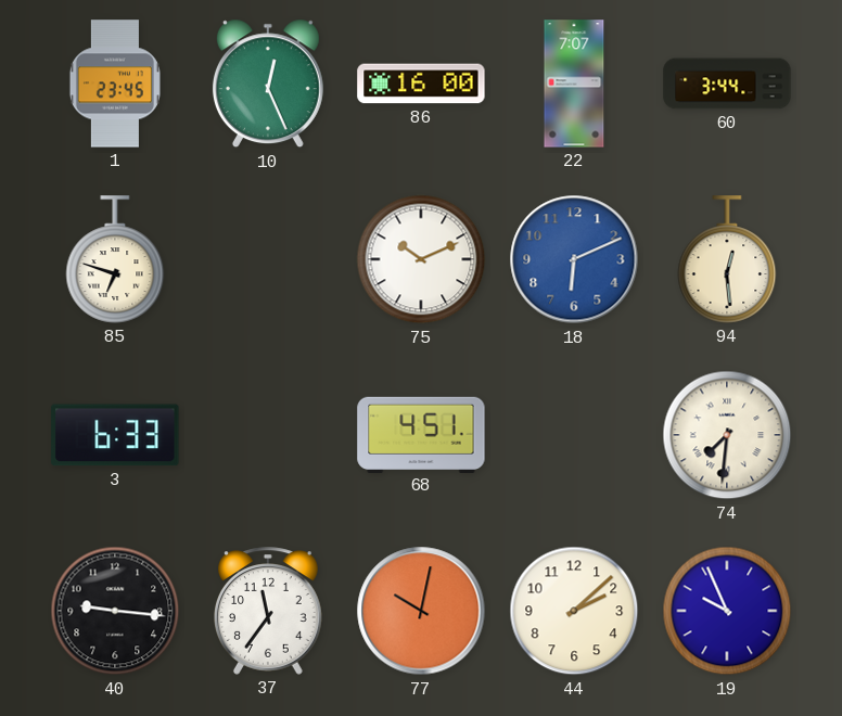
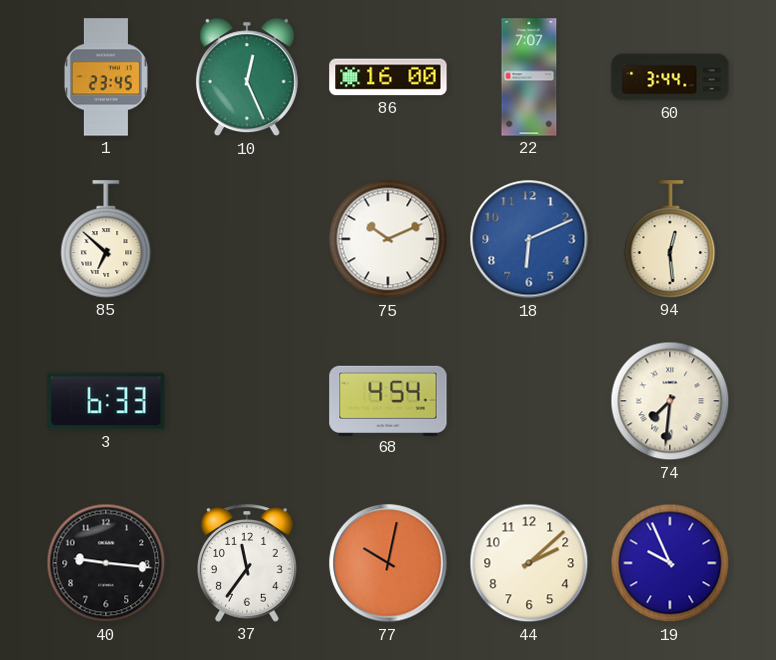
85: 6:48 -> 6:52
68: 4:51 -> 4:54
